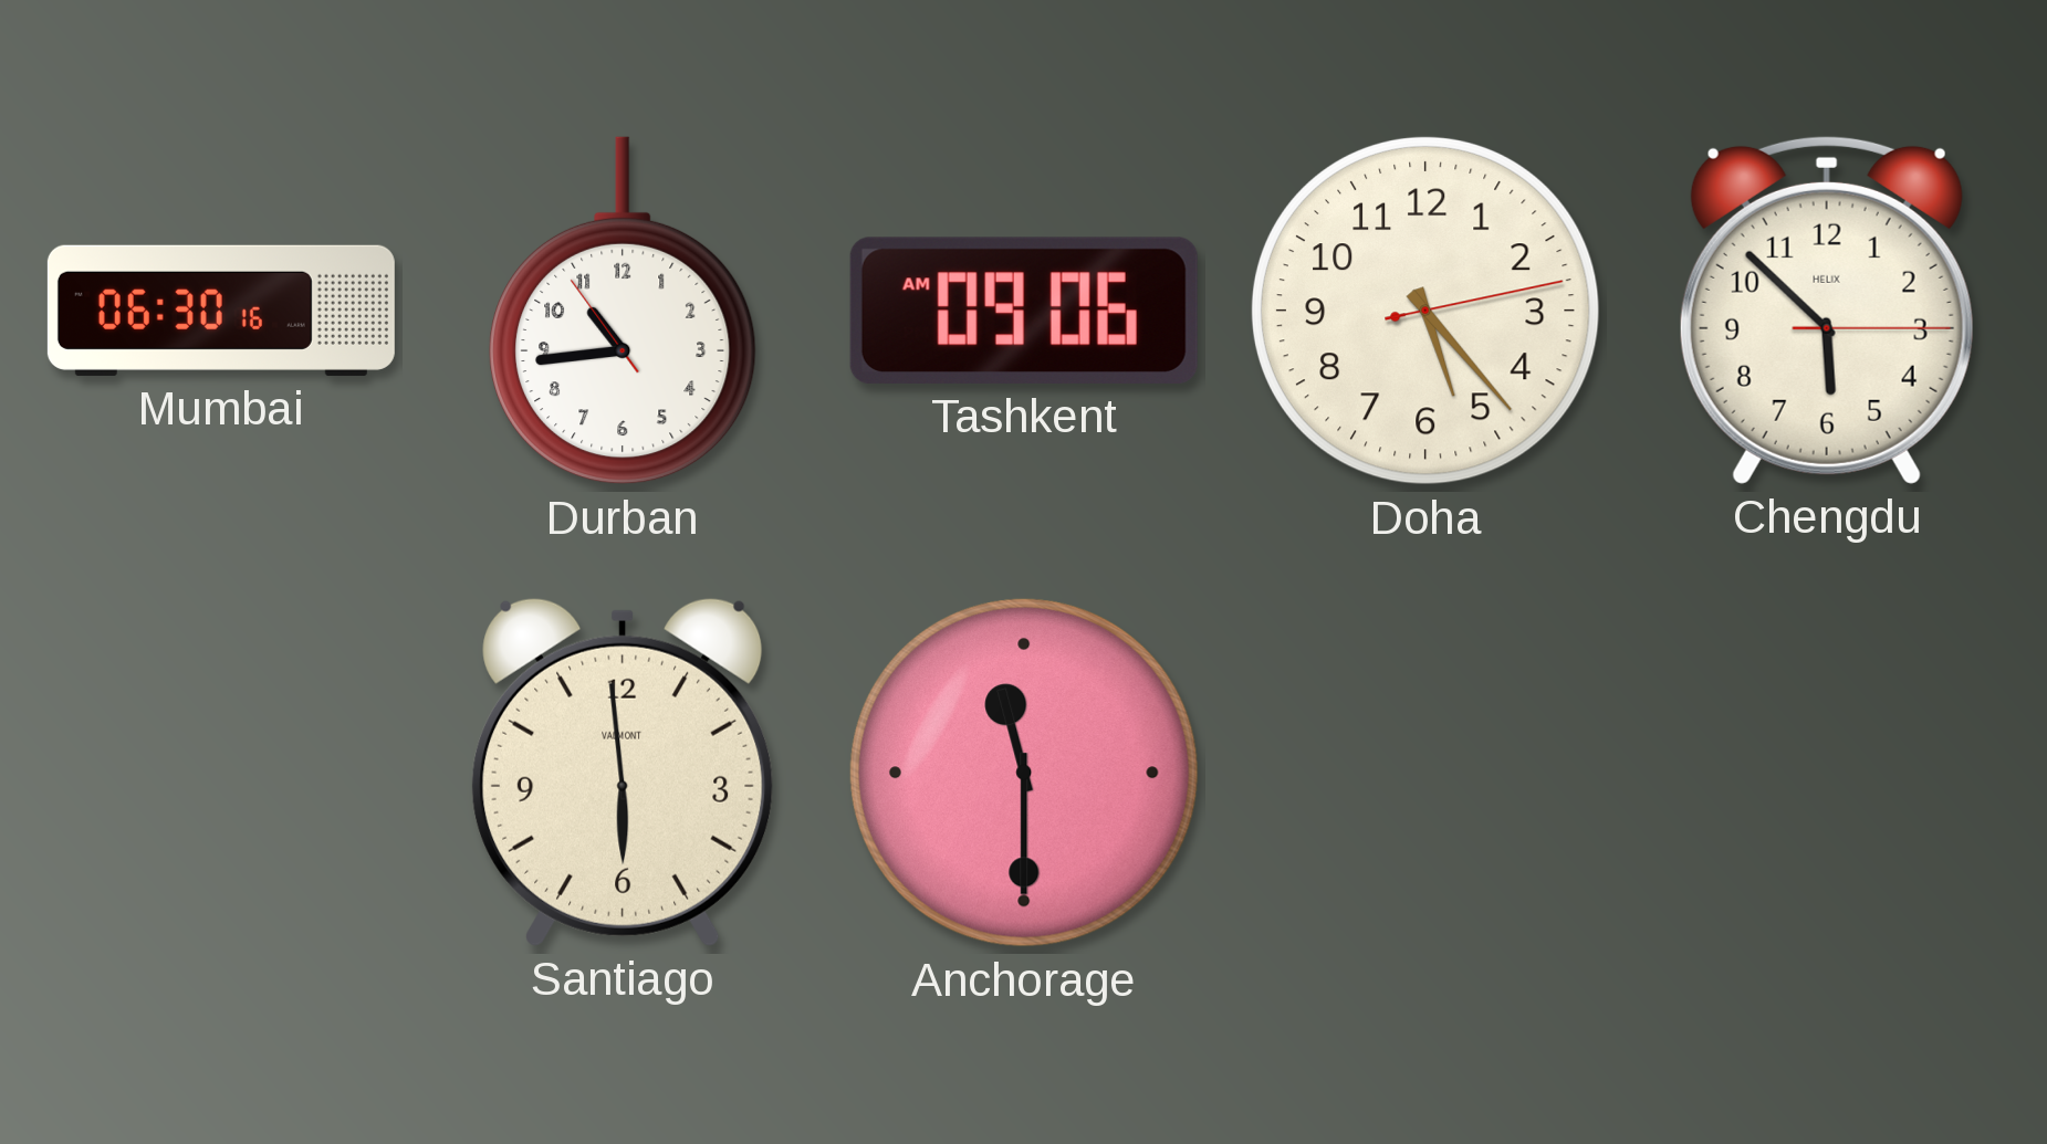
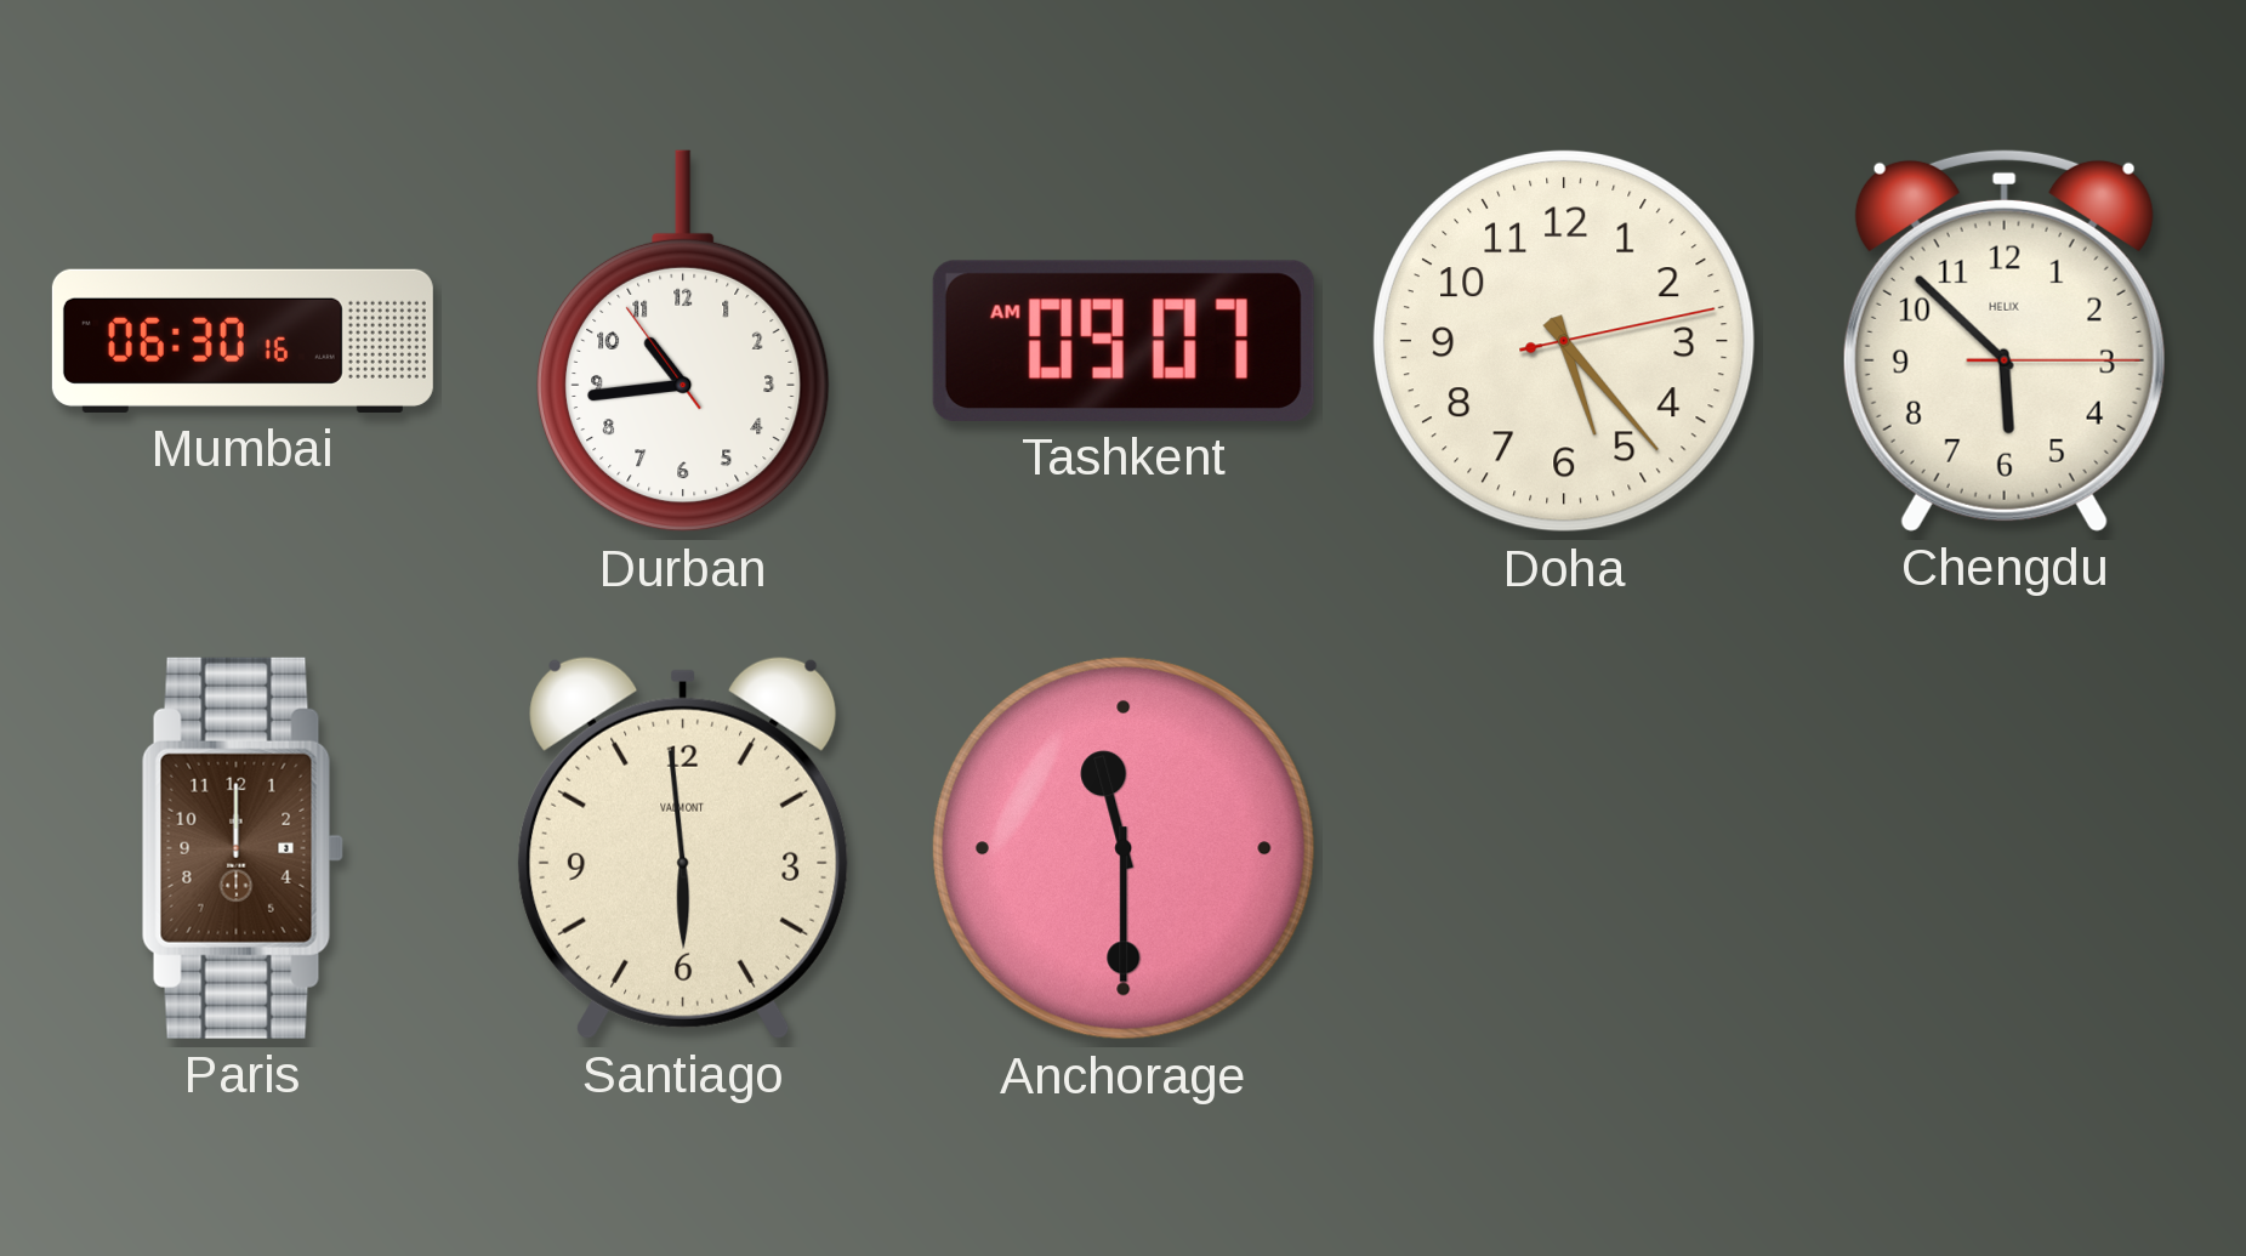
Tashkent: 09:06 -> 09:07
Paris: none -> 12:00
